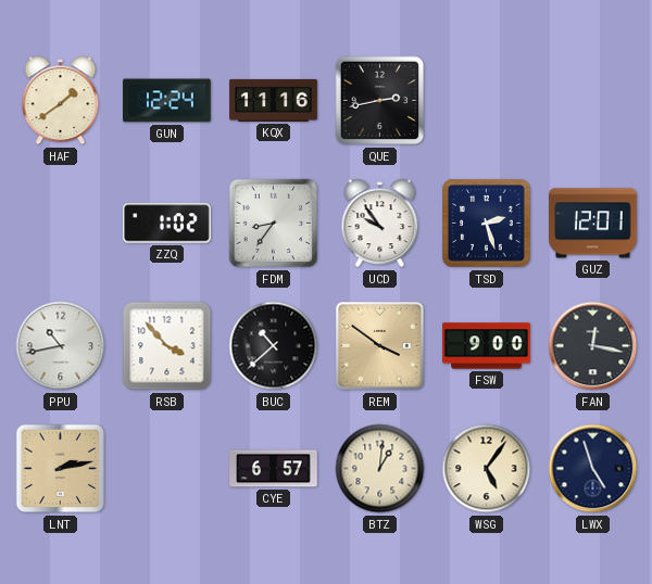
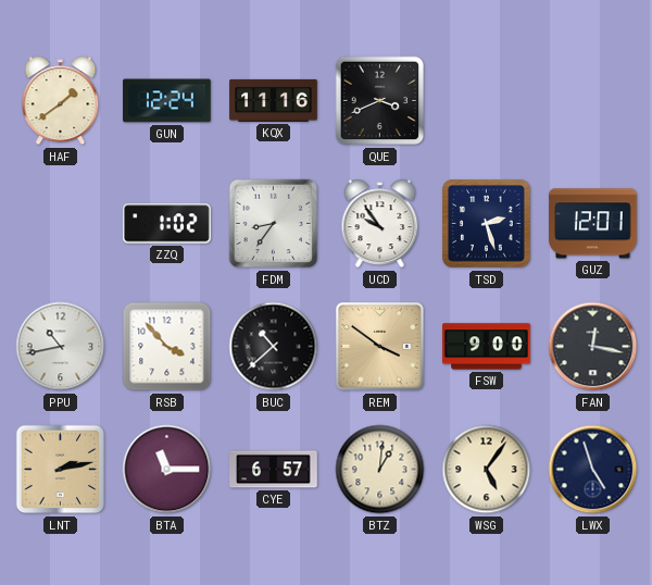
QUE: 2:43 -> 3:41
BTA: none -> 11:15
